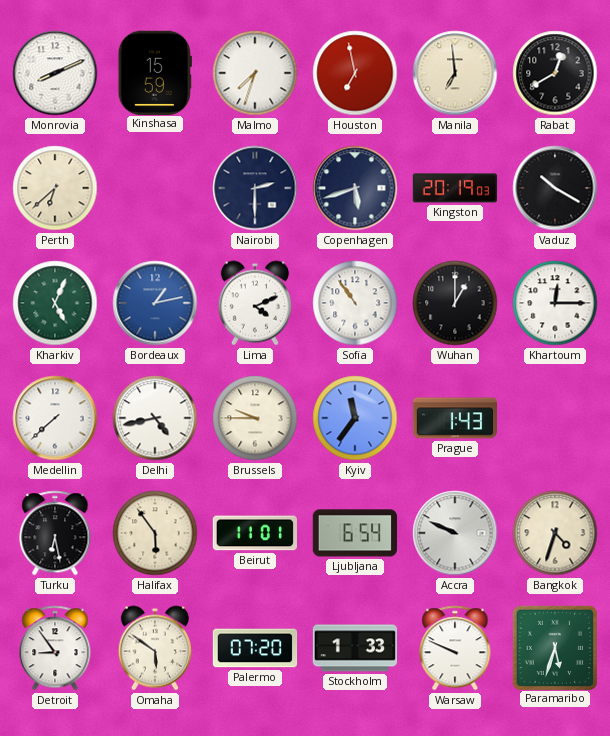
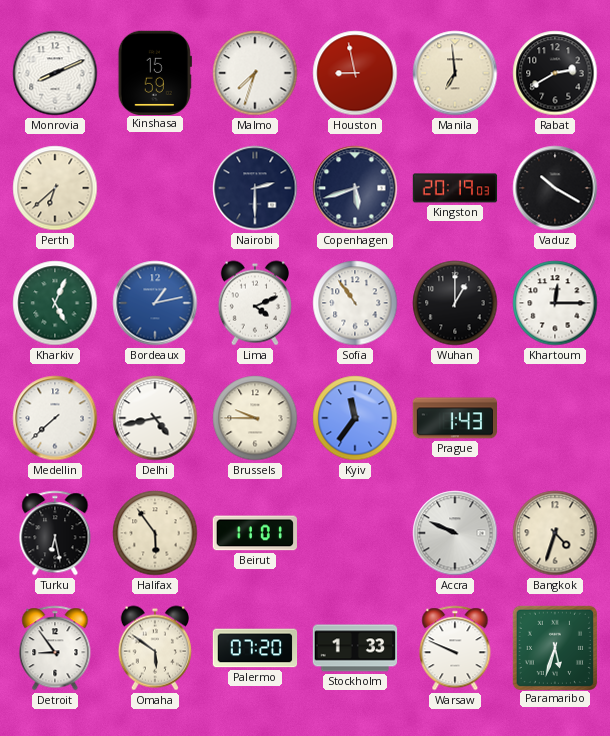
Houston: 6:58 -> 8:58
Rabat: 12:40 -> 2:40
Ljubljana: 6:54 -> none
